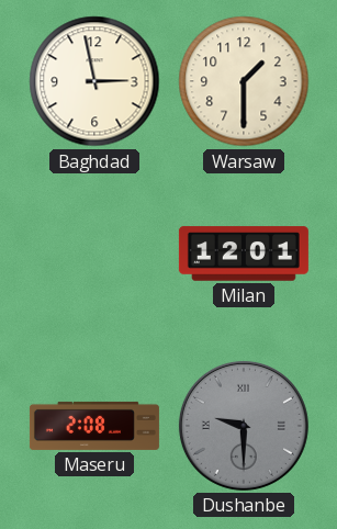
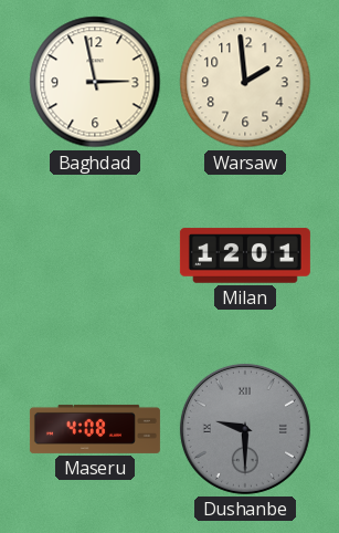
Warsaw: 1:30 -> 1:59
Maseru: 2:08 -> 4:08
